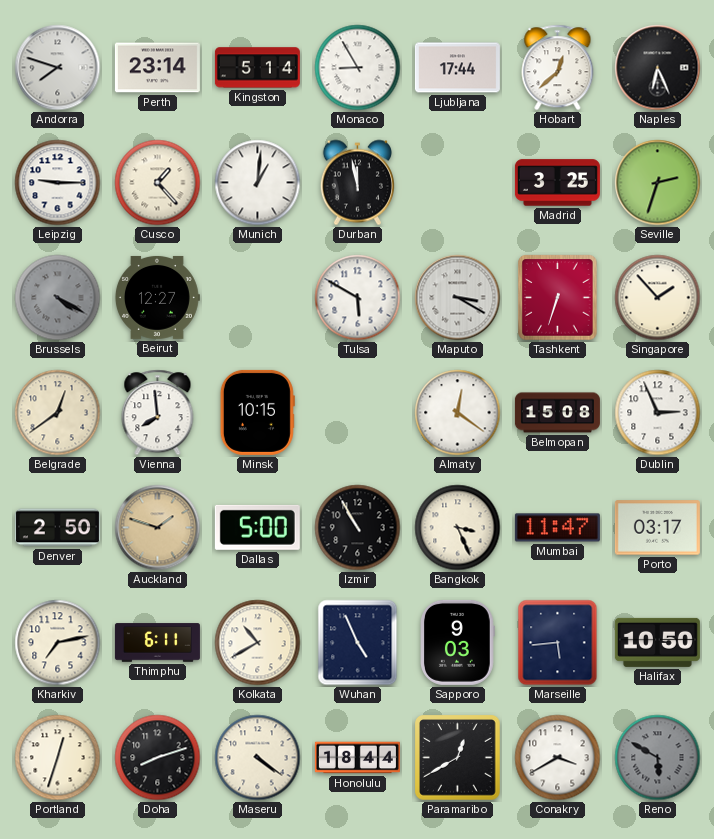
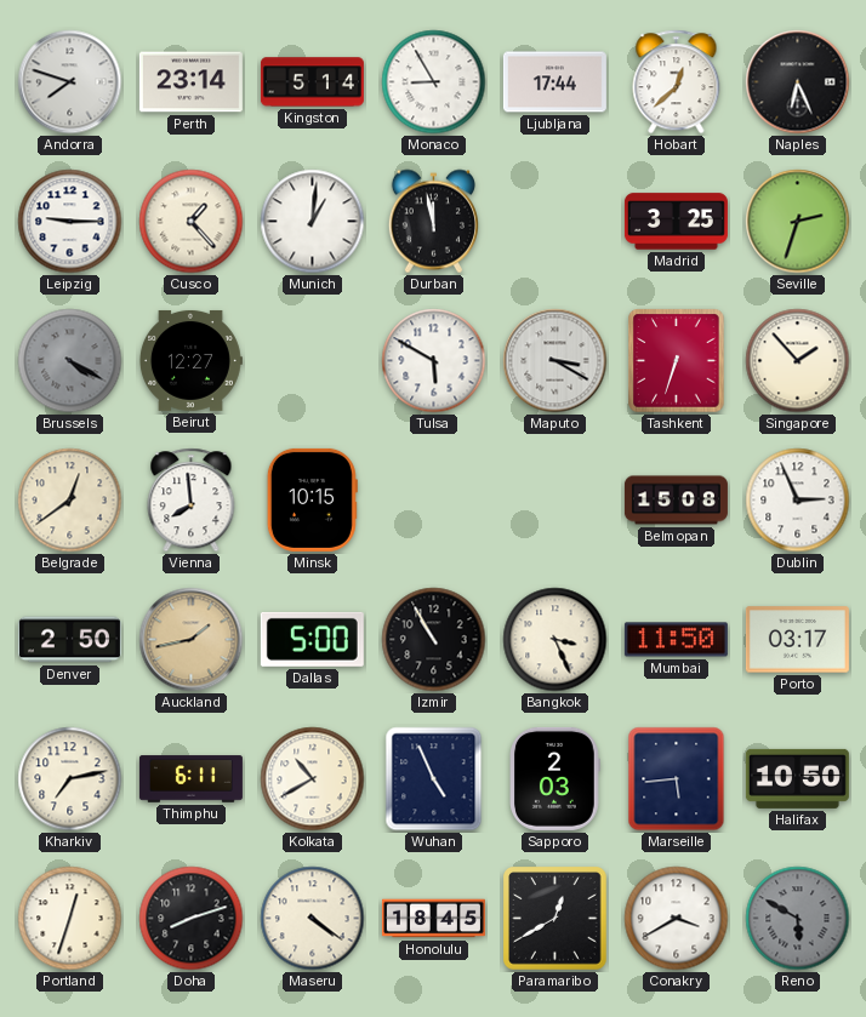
Almaty: 12:21 -> none
Auckland: 1:48 -> 1:43
Mumbai: 11:47 -> 11:50
Sapporo: 9:03 -> 2:03
Honolulu: 18:44 -> 18:45
